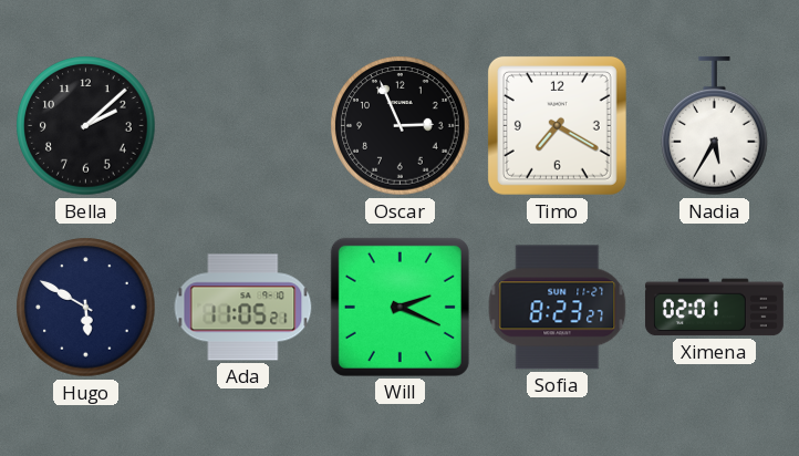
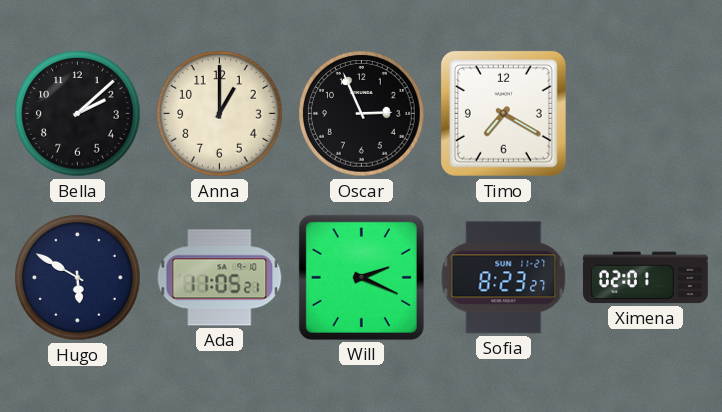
Anna: none -> 1:00
Nadia: 5:35 -> none
